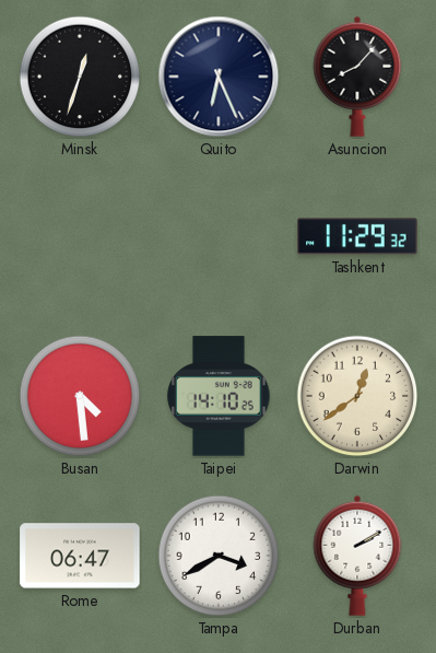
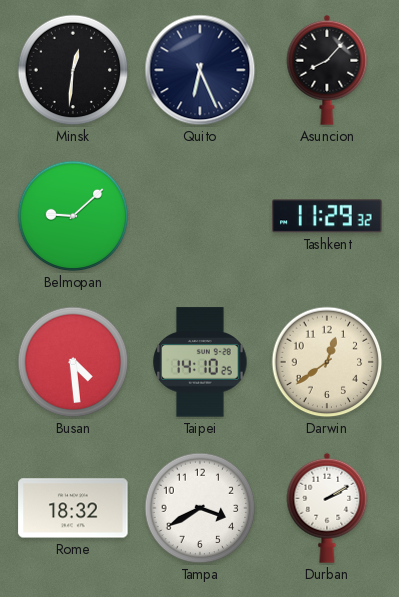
Minsk: 12:33 -> 12:31
Belmopan: none -> 9:08
Rome: 06:47 -> 18:32
